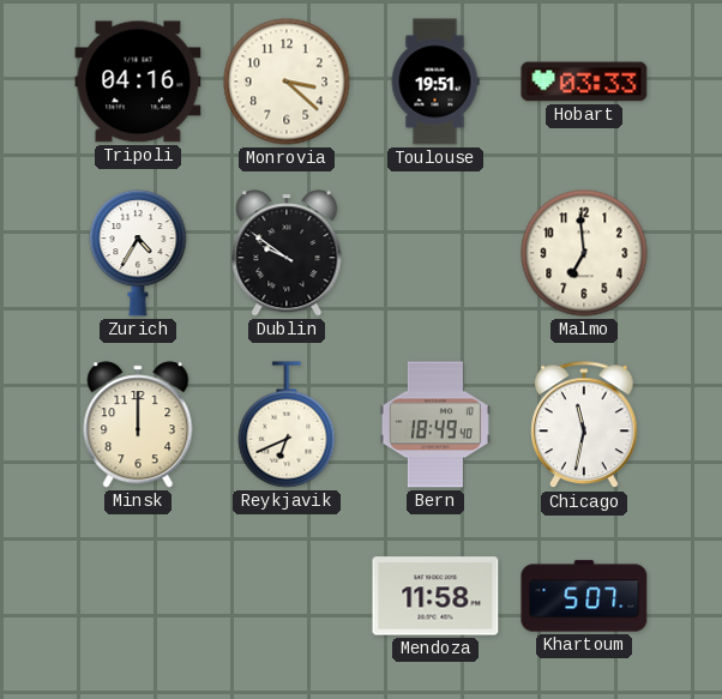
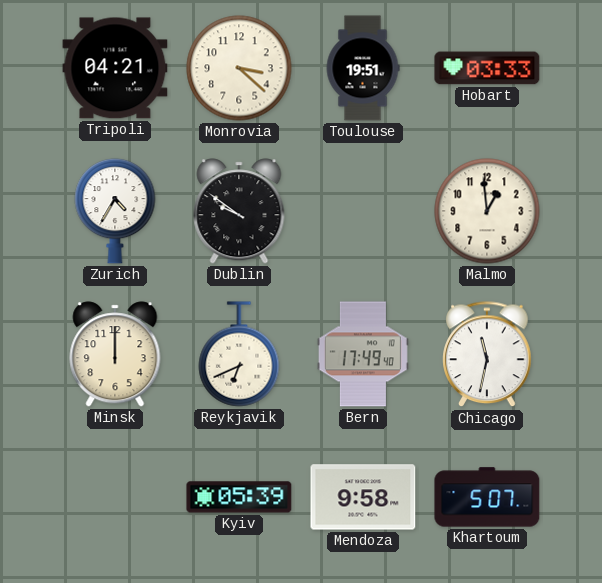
Tripoli: 04:16 -> 04:21
Malmo: 6:59 -> 12:59
Bern: 18:49 -> 17:49
Kyiv: none -> 05:39
Mendoza: 11:58 -> 9:58
